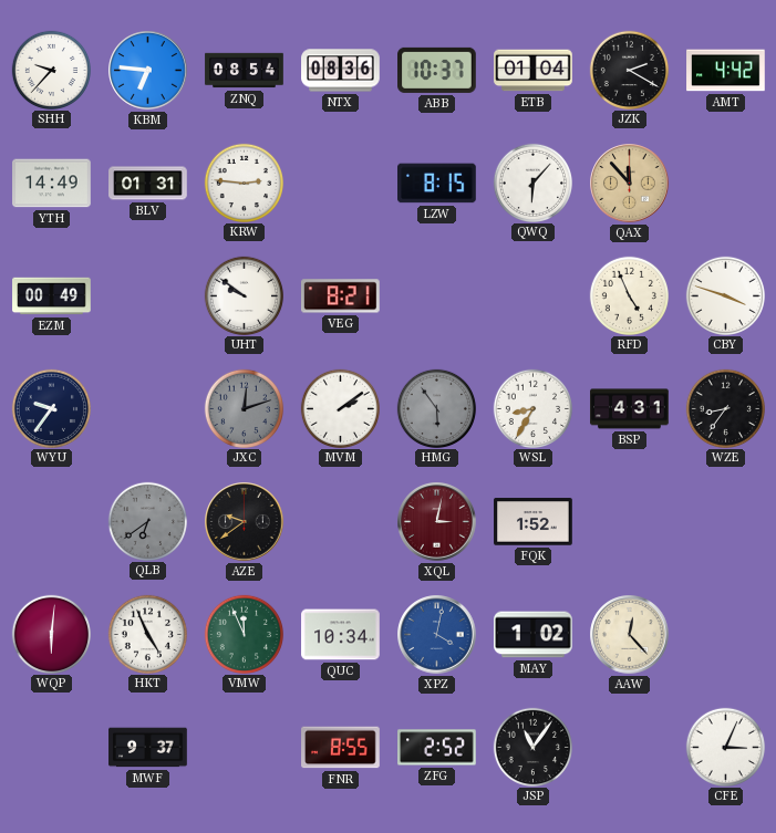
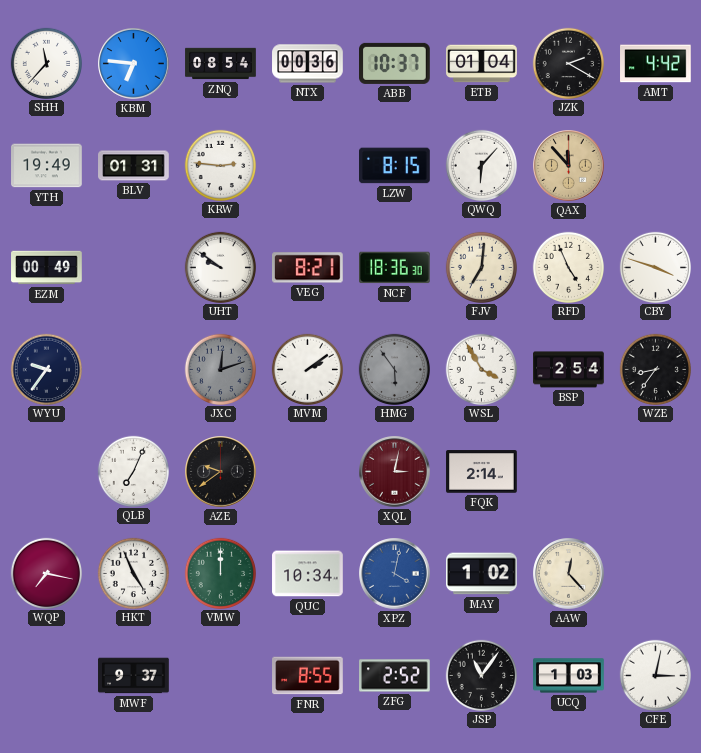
SHH: 9:37 -> 11:37
NTX: 08:36 -> 00:36
YTH: 14:49 -> 19:49
NCF: none -> 18:36
FJV: none -> 7:01
WSL: 8:35 -> 3:55
BSP: 4:31 -> 2:54
QLB: 6:39 -> 7:04
QLB dial: grey -> white
FQK: 1:52 -> 2:14
WQP: 6:01 -> 7:17
VMW: 11:56 -> 12:00
UCQ: none -> 1:03
CFE: 3:04 -> 3:02
